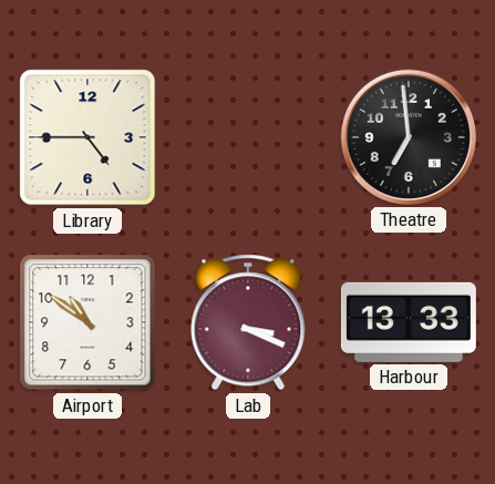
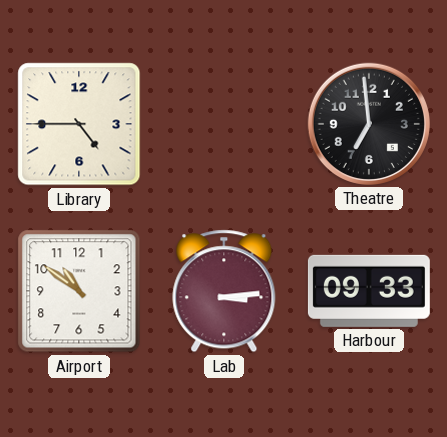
Lab: 3:19 -> 3:14
Harbour: 13:33 -> 09:33
